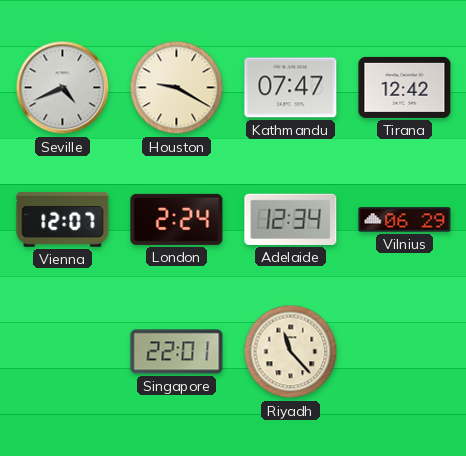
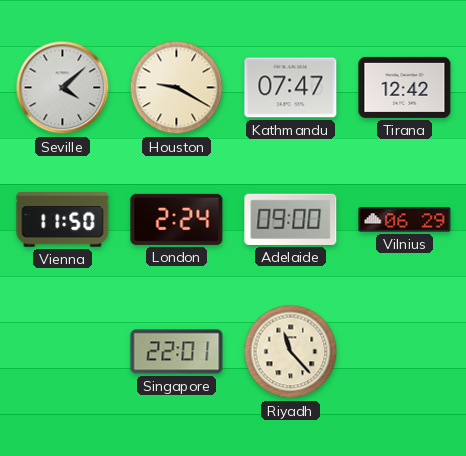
Seville: 4:41 -> 4:08
Vienna: 12:07 -> 11:50
Adelaide: 12:34 -> 09:00
